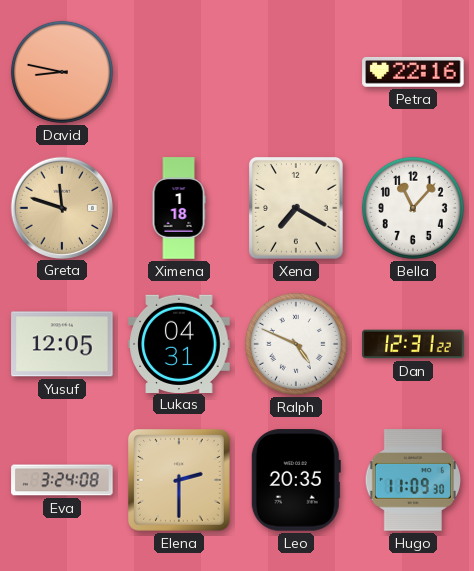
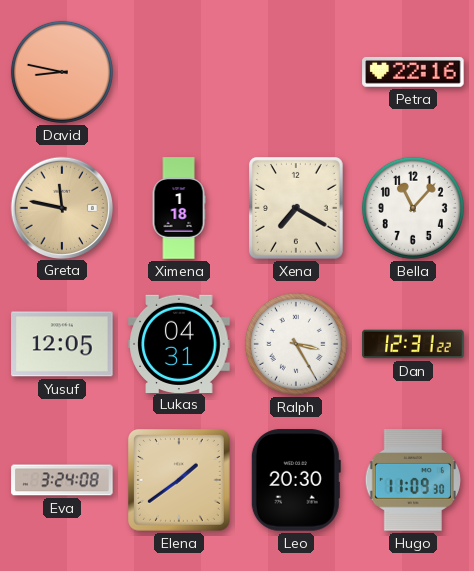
Greta: 11:48 -> 11:47
Ralph: 4:49 -> 3:25
Elena: 2:30 -> 1:39
Leo: 20:35 -> 20:30
